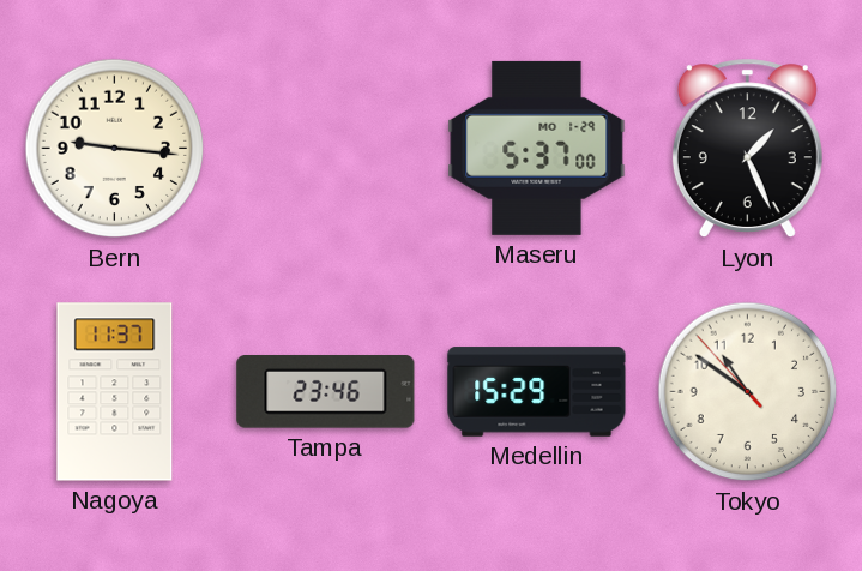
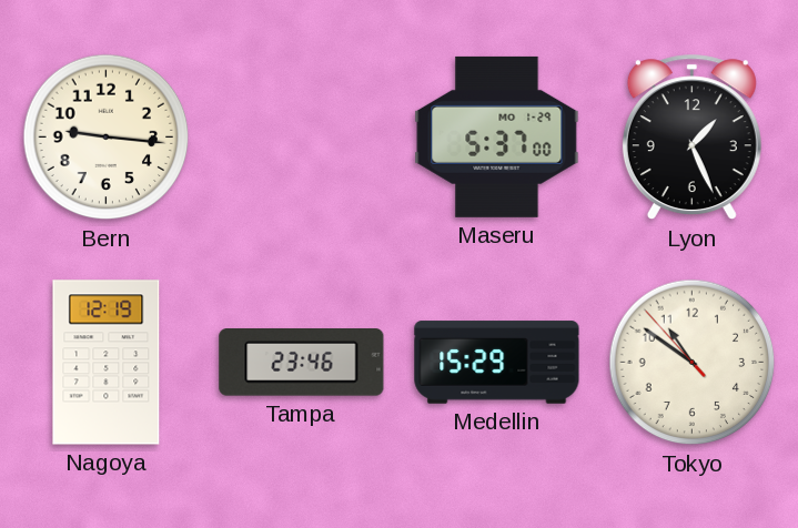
Nagoya: 11:37 -> 12:19
